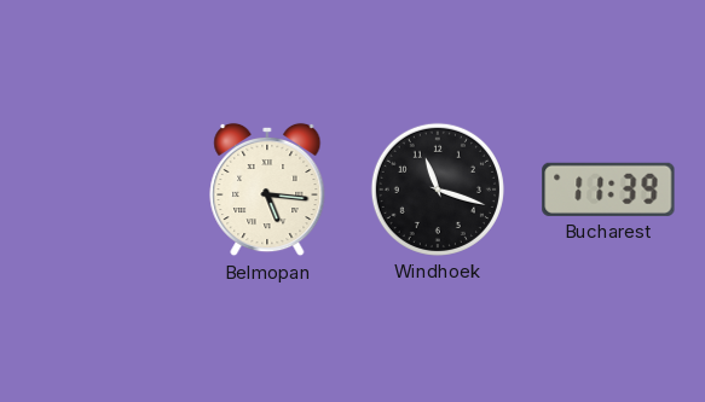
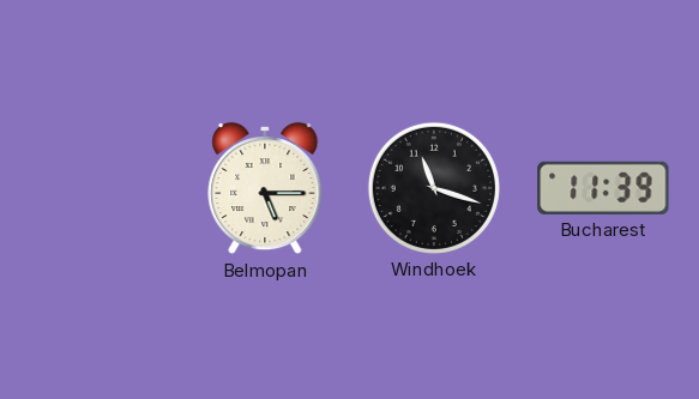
Belmopan: 5:16 -> 5:15
